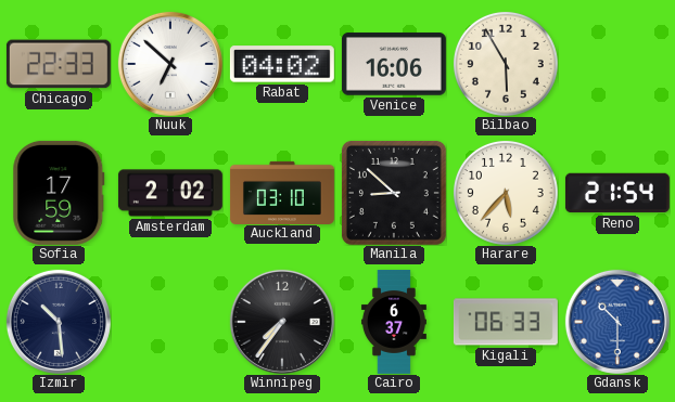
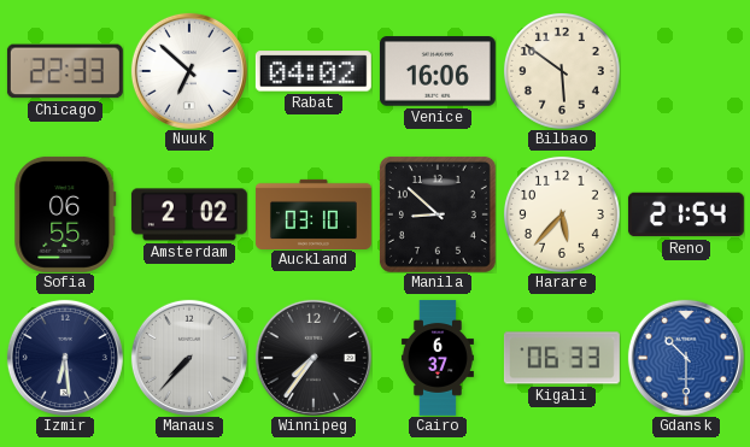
Bilbao: 5:55 -> 5:51
Sofia: 17:59 -> 06:55
Izmir: 10:29 -> 6:29
Manaus: none -> 7:37
